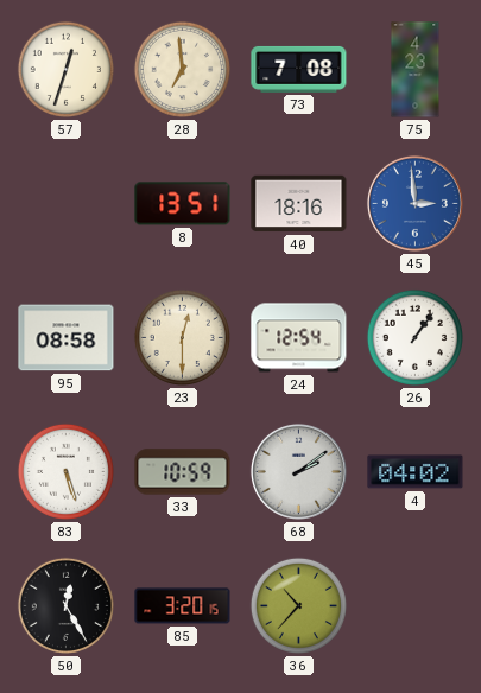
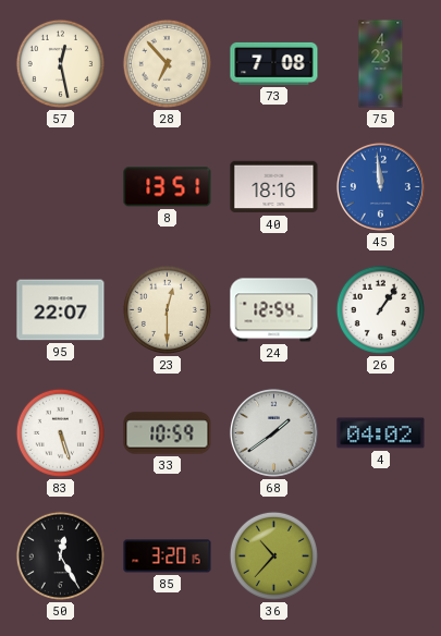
57: 12:33 -> 12:28
28: 6:59 -> 6:53
45: 2:59 -> 11:59
95: 08:58 -> 22:07
68: 2:09 -> 1:39
